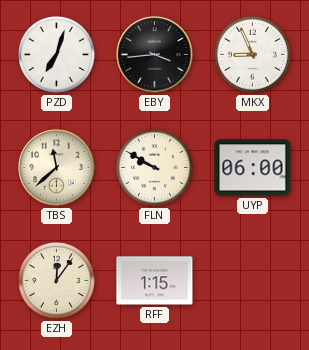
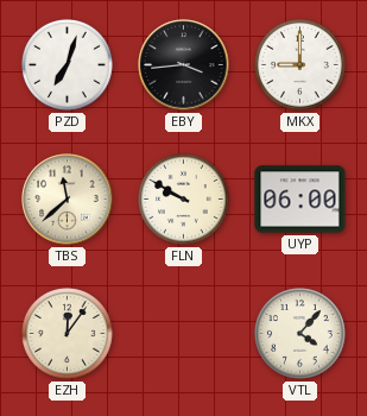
MKX: 8:56 -> 9:00
RFF: 1:15 -> none
VTL: none -> 4:07
